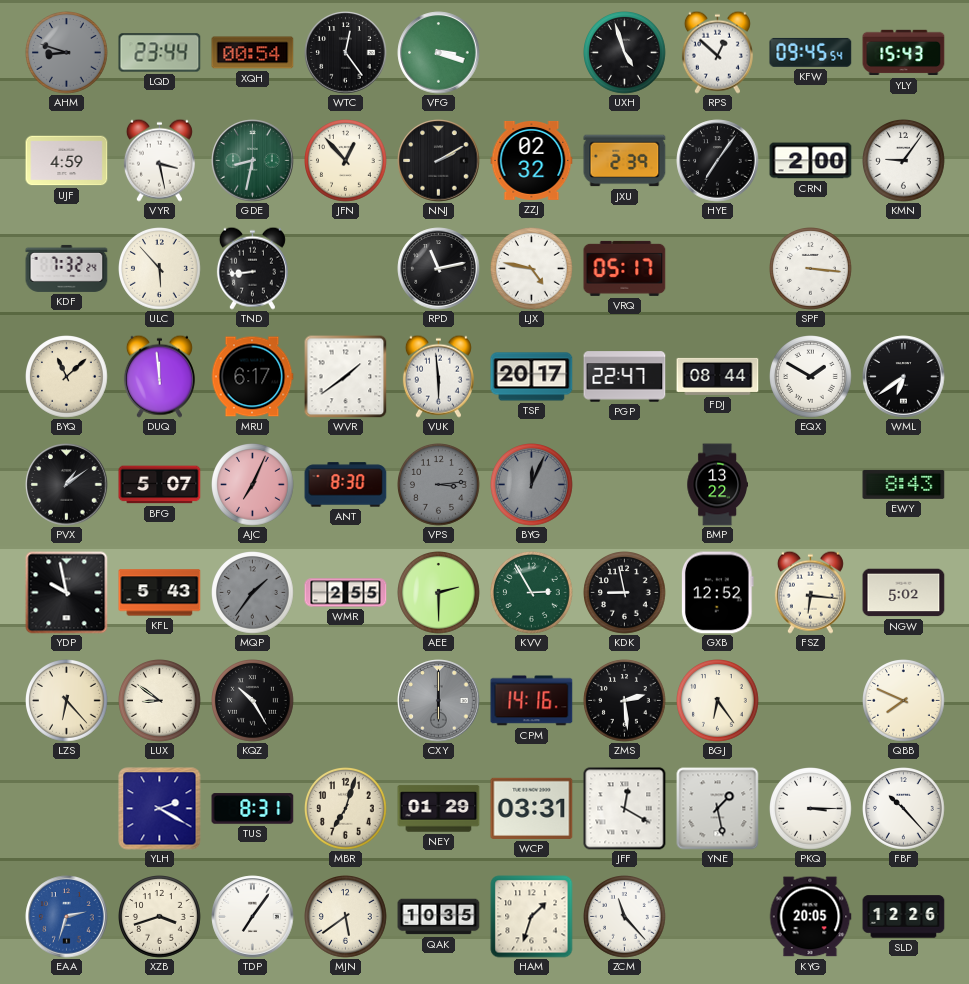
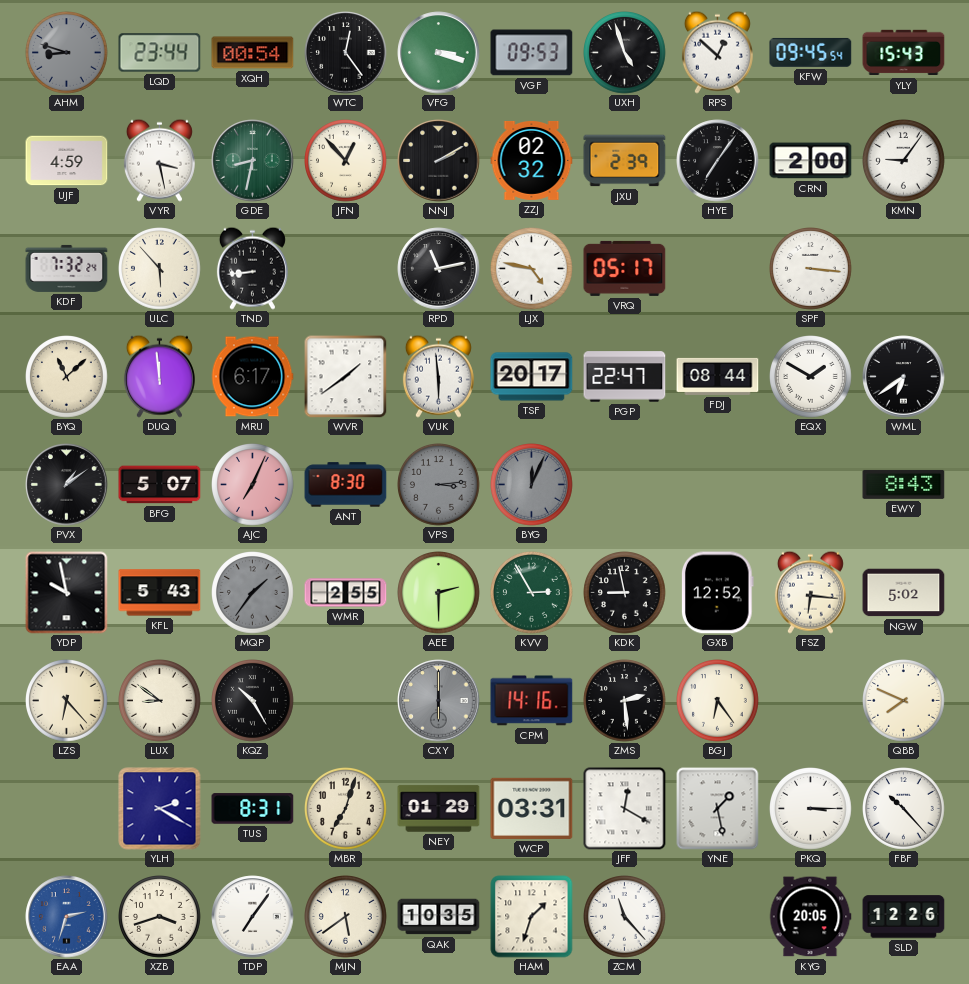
VGF: none -> 09:53
BMP: 13:22 -> none
